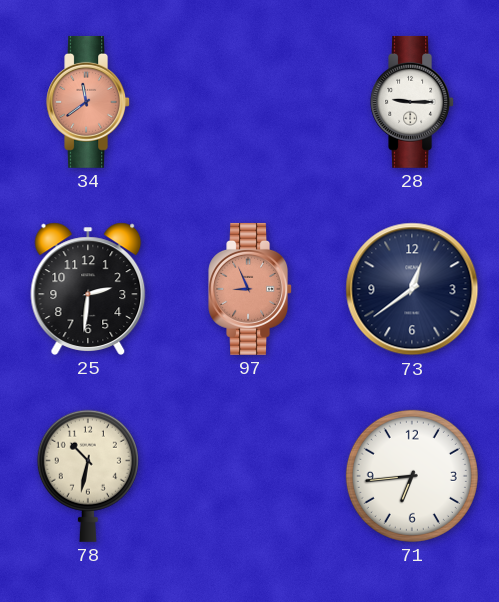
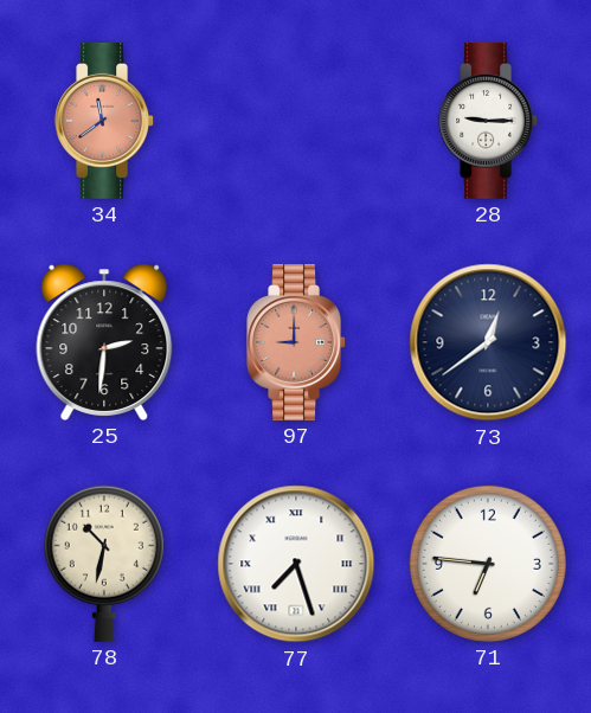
97: 8:56 -> 9:00
77: none -> 7:27
71: 6:44 -> 6:46
